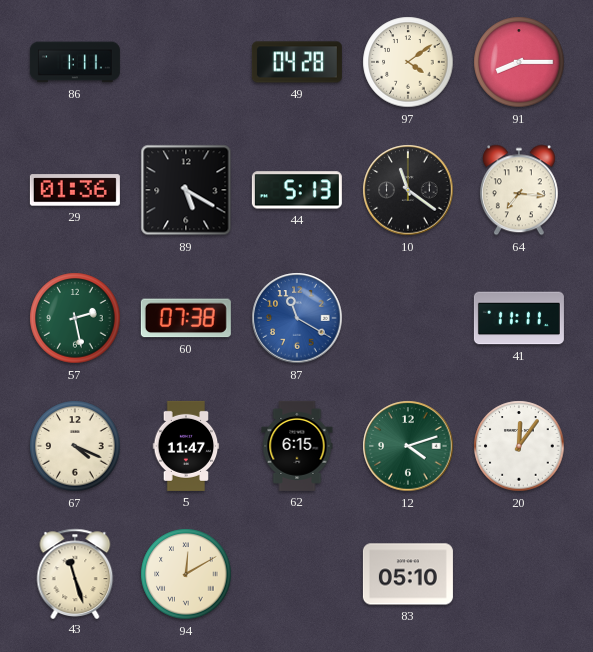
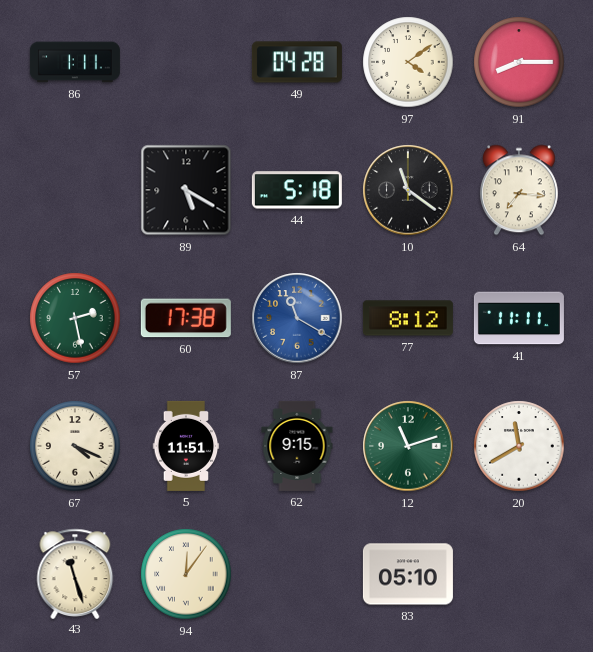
29: 01:36 -> none
44: 5:13 -> 5:18
60: 07:38 -> 17:38
77: none -> 8:12
5: 11:47 -> 11:51
62: 6:15 -> 9:15
12: 4:12 -> 11:12
20: 12:06 -> 11:40
94: 12:10 -> 12:06
